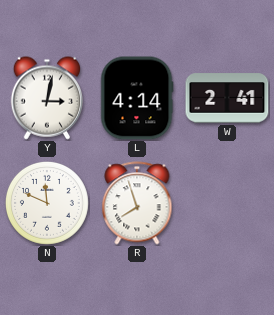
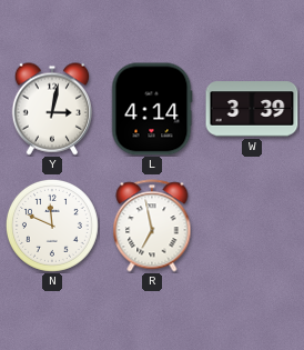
W: 2:41 -> 3:39
R: 7:57 -> 6:58
